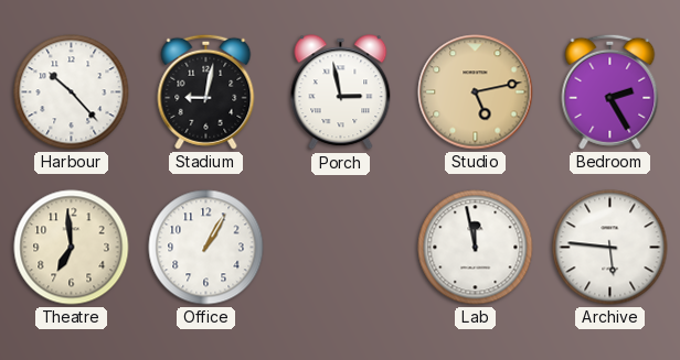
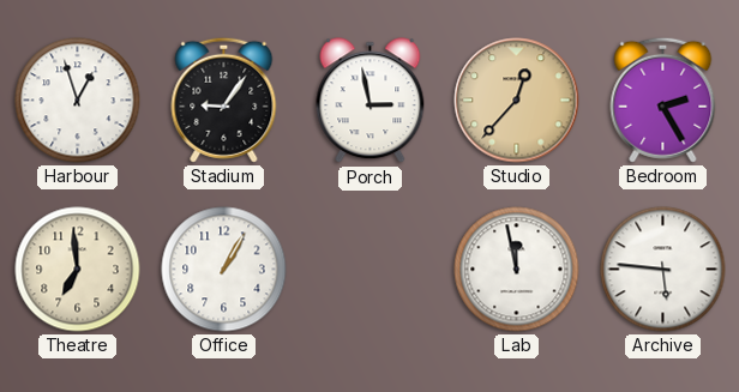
Harbour: 10:23 -> 12:57
Stadium: 9:02 -> 9:06
Studio: 5:13 -> 12:37
